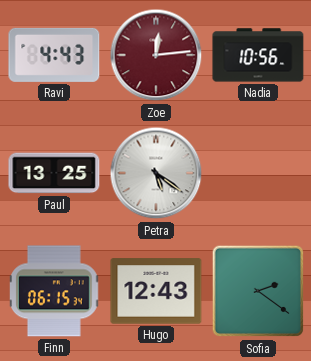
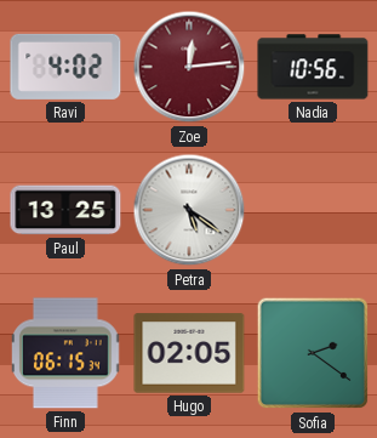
Ravi: 4:43 -> 4:02
Hugo: 12:43 -> 02:05
